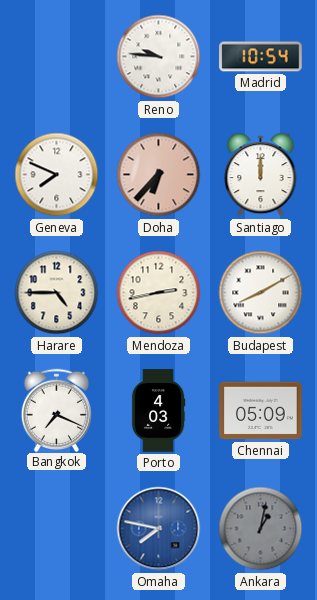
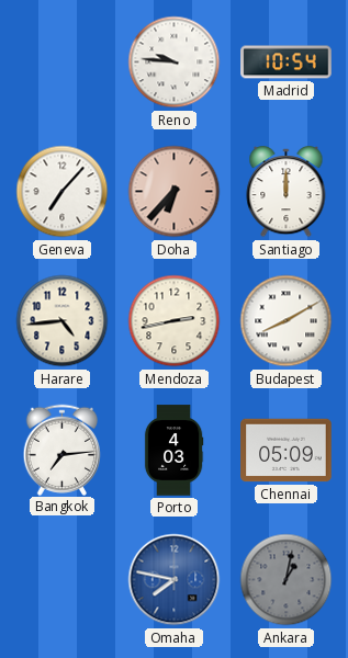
Geneva: 7:49 -> 7:07
Harare: 4:45 -> 4:44
Bangkok: 7:19 -> 7:14
